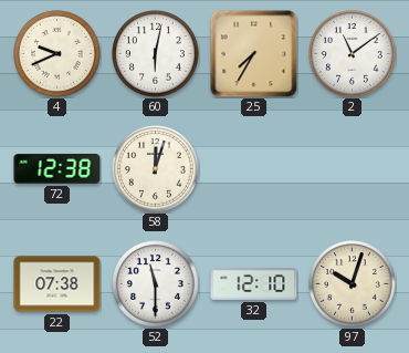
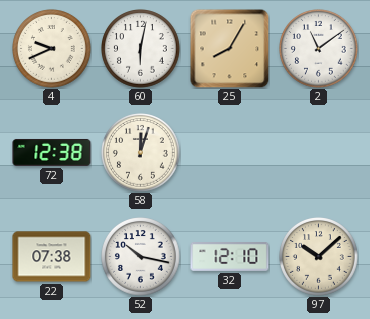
25: 7:35 -> 8:05
52: 11:30 -> 10:17
97: 10:03 -> 10:08
